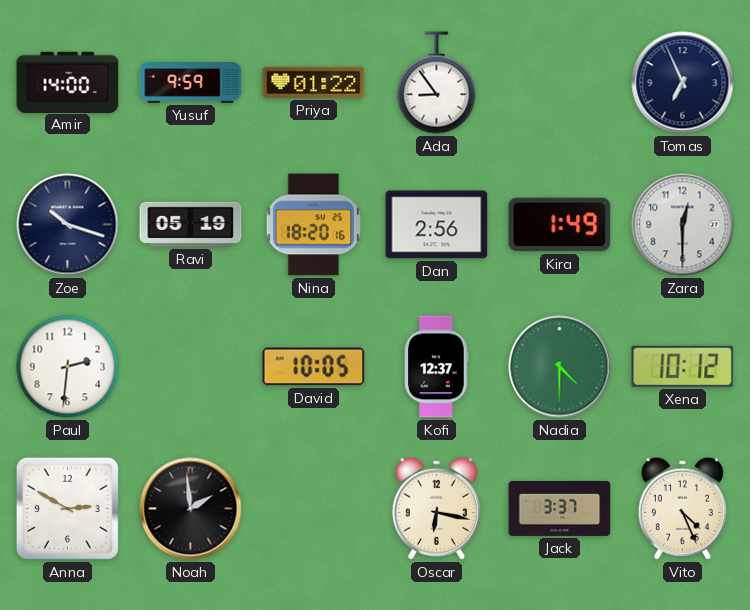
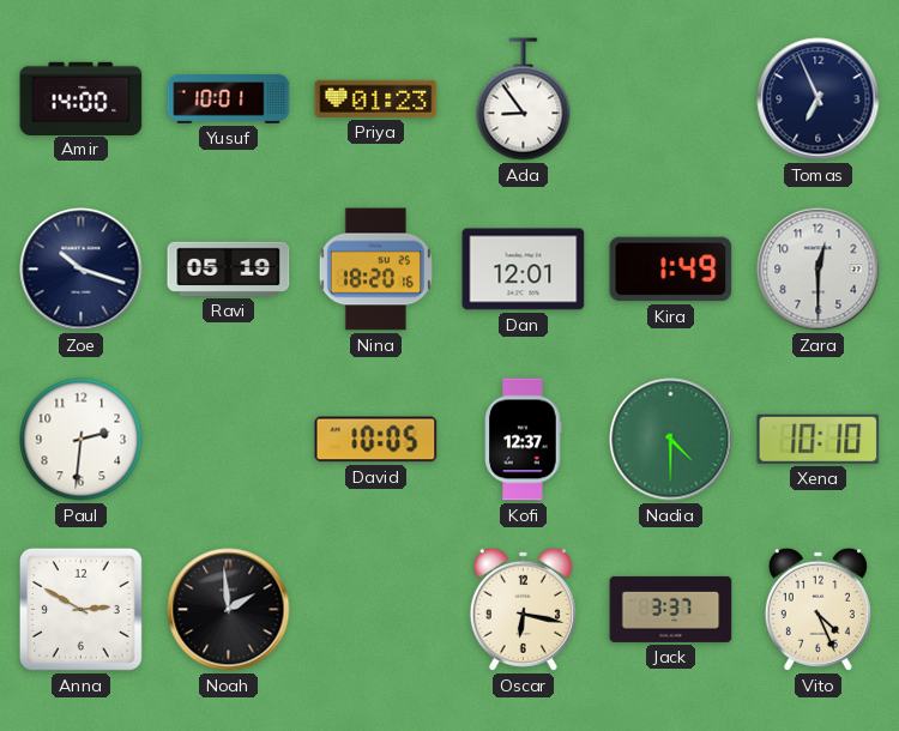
Yusuf: 9:59 -> 10:01
Priya: 01:22 -> 01:23
Dan: 2:56 -> 12:01
Xena: 10:12 -> 10:10
